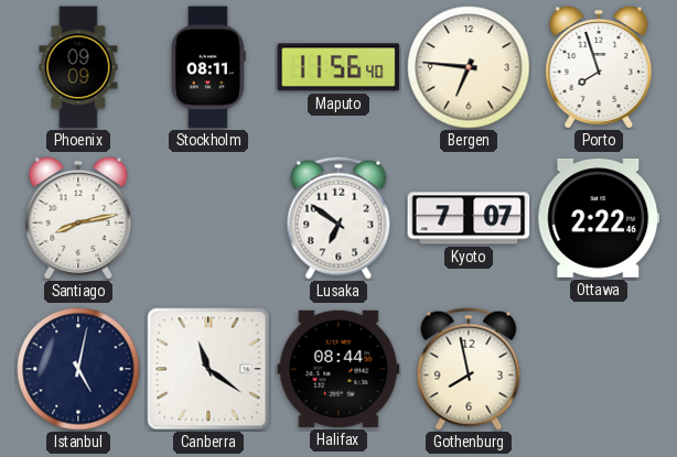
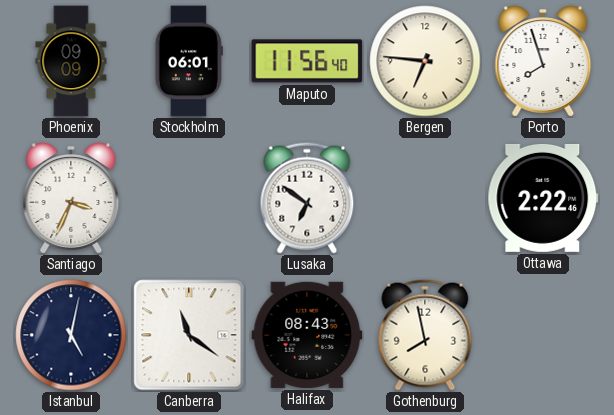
Stockholm: 08:11 -> 06:01
Santiago: 8:13 -> 3:34
Kyoto: 7:07 -> none
Halifax: 08:44 -> 08:43
